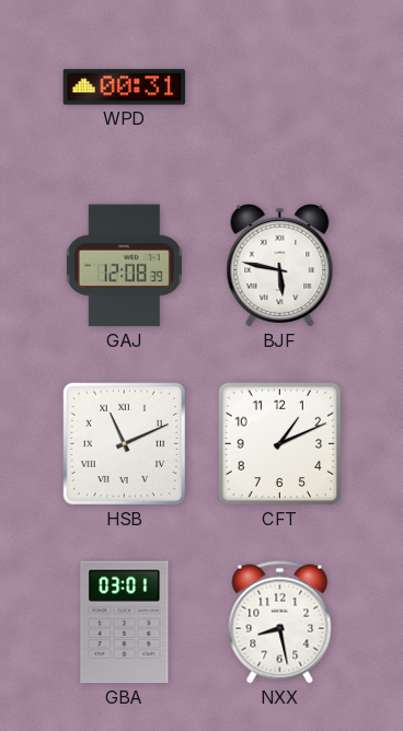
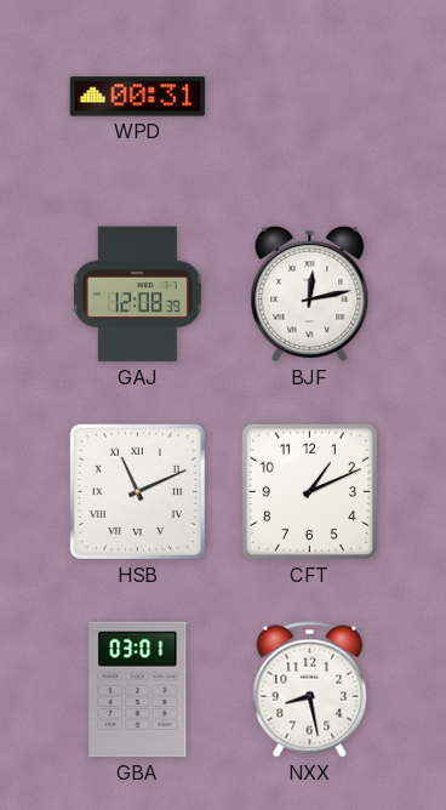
BJF: 5:47 -> 12:13
